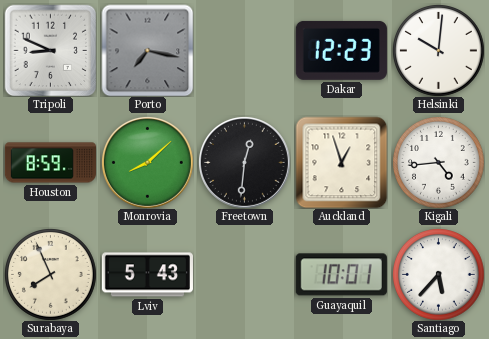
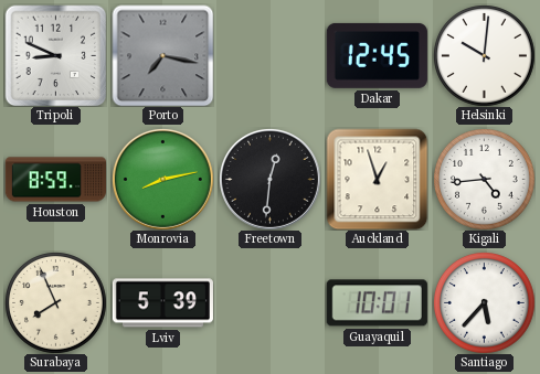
Dakar: 12:23 -> 12:45
Monrovia: 8:08 -> 8:13
Lviv: 5:43 -> 5:39
